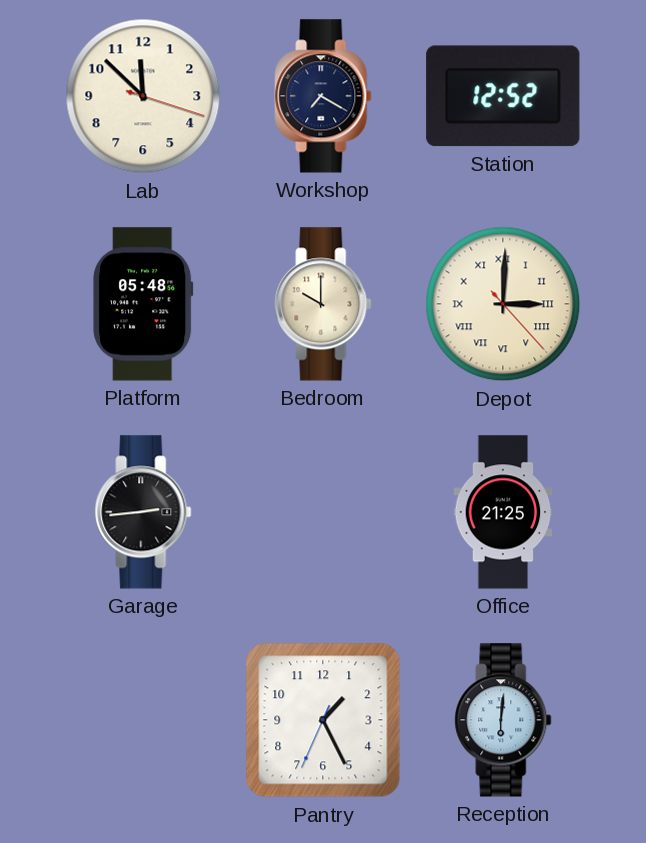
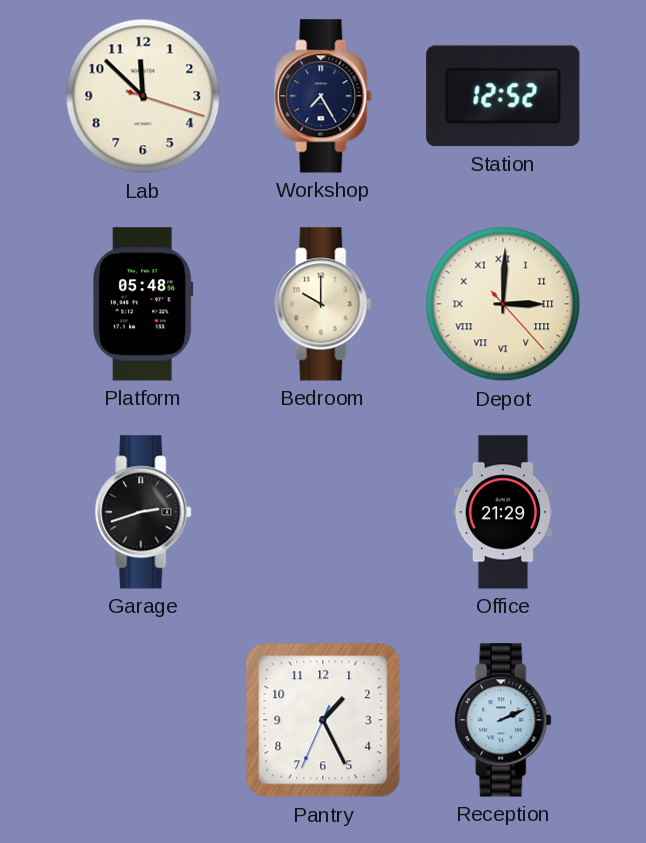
Workshop: 7:20 -> 7:25
Garage: 2:44 -> 2:42
Office: 21:25 -> 21:29
Reception: 6:01 -> 2:11
